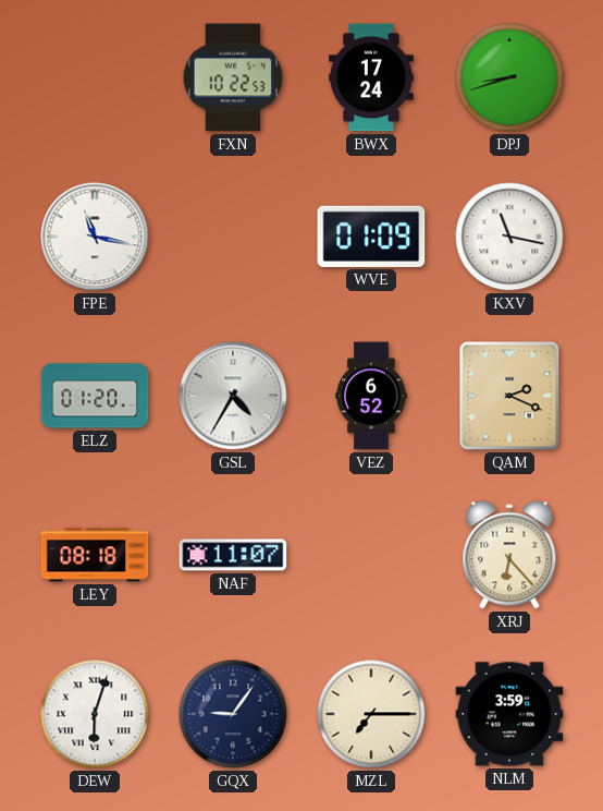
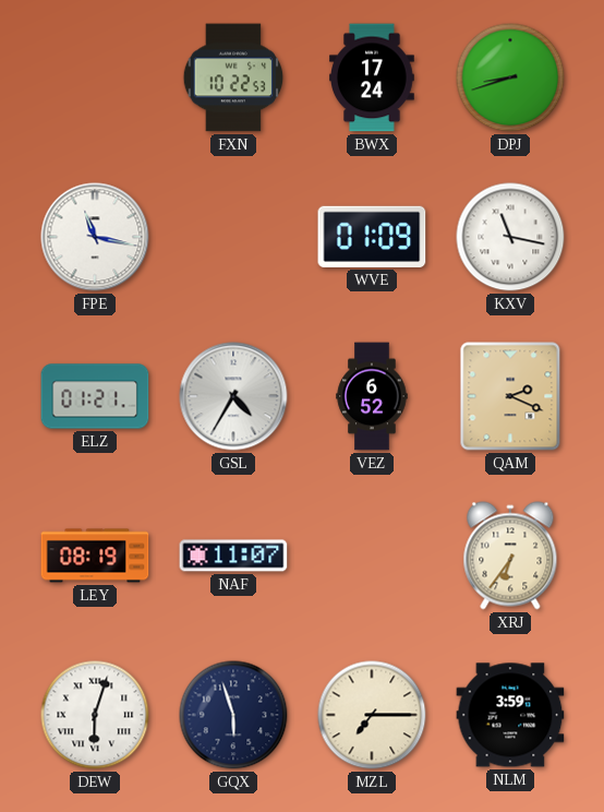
ELZ: 01:20 -> 01:21
LEY: 08:18 -> 08:19
XRJ: 6:23 -> 6:36
GQX: 9:06 -> 5:57
